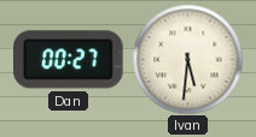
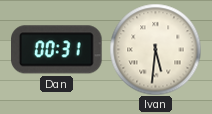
Dan: 00:27 -> 00:31
